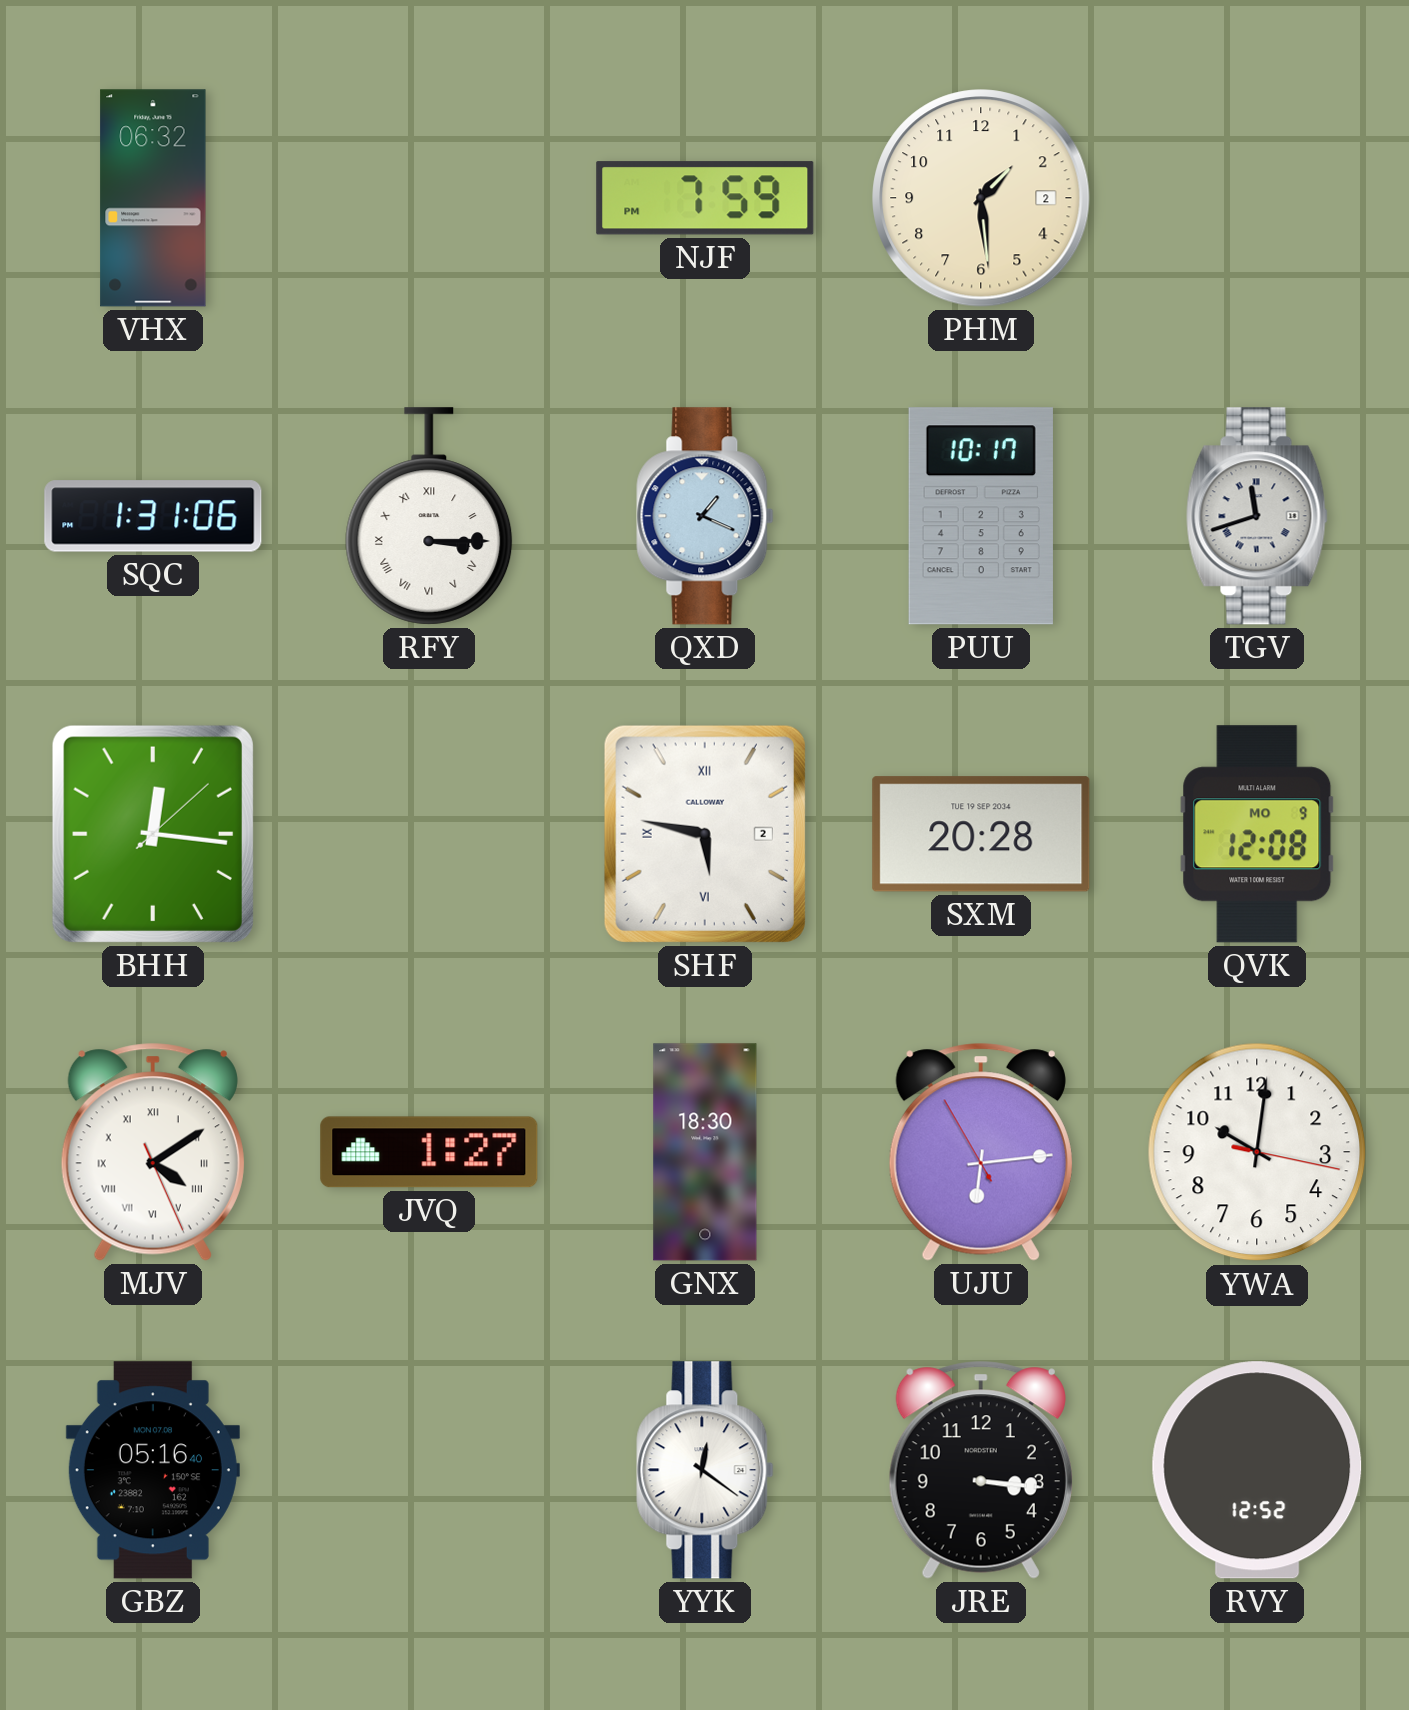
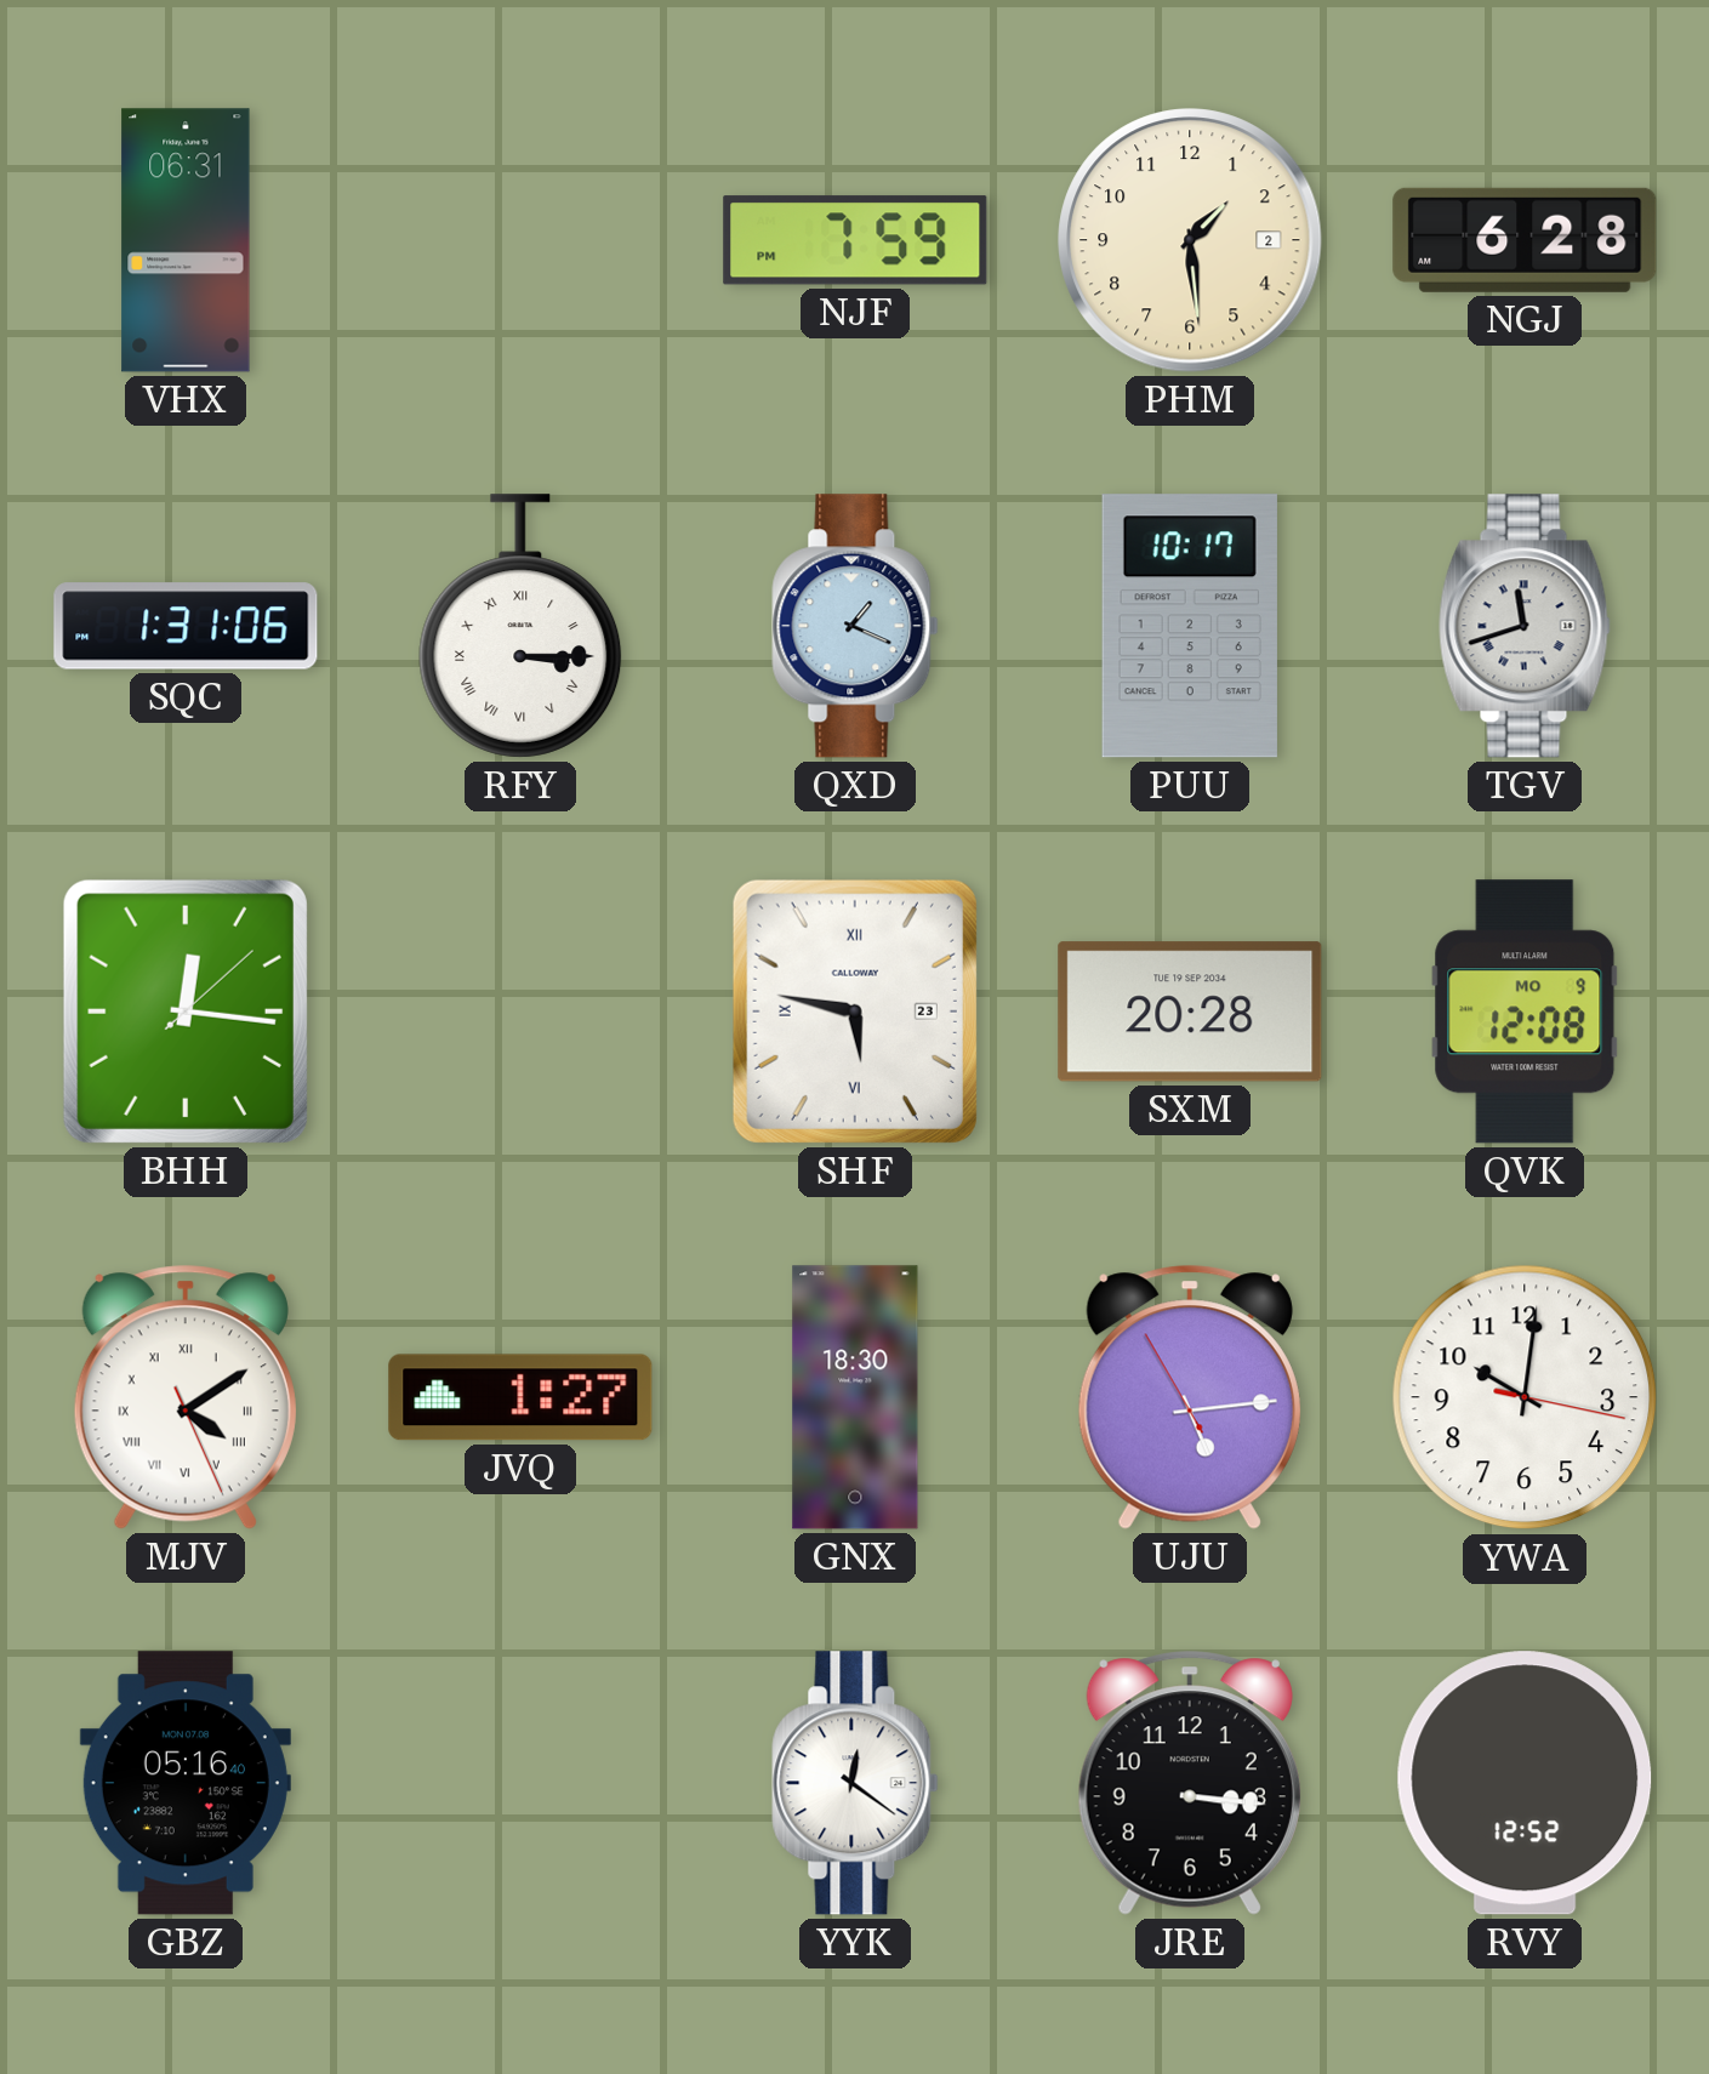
VHX: 06:32 -> 06:31
NGJ: none -> 6:28
SHF date: 2 -> 23
UJU: 6:13 -> 5:13
